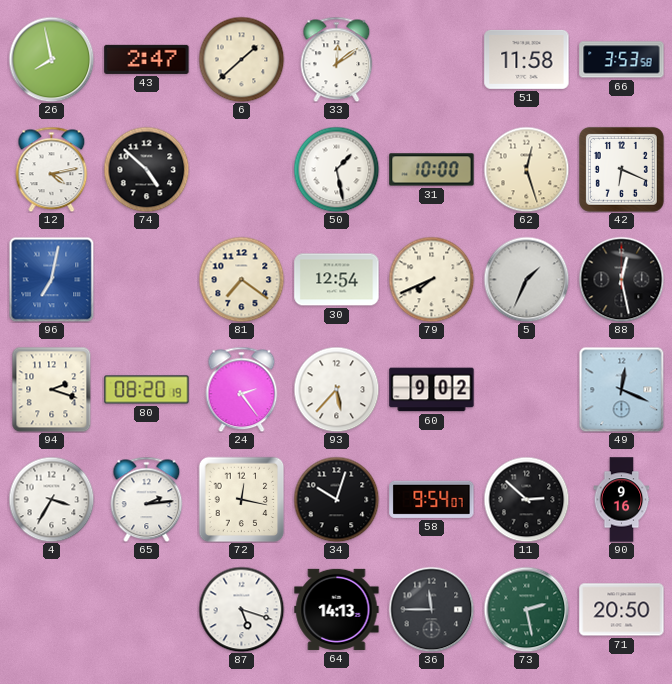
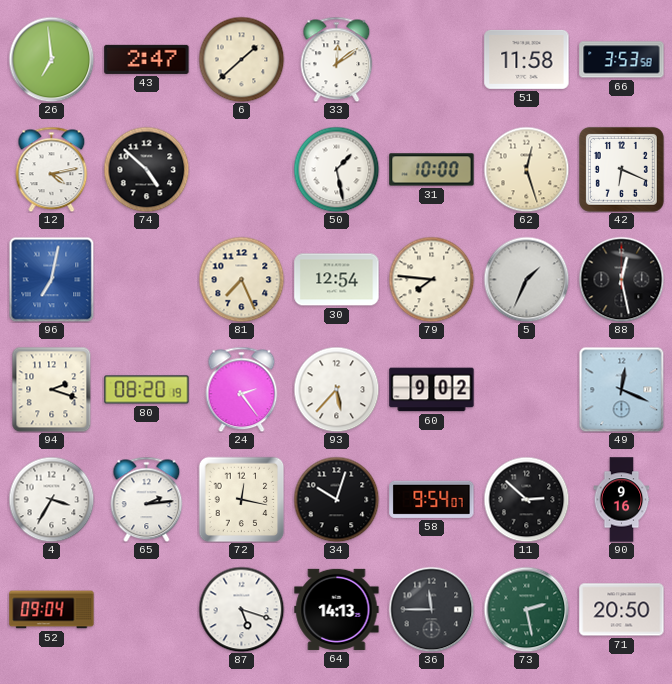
26: 7:58 -> 6:59
81: 7:21 -> 7:26
79: 7:41 -> 7:46
52: none -> 09:04
